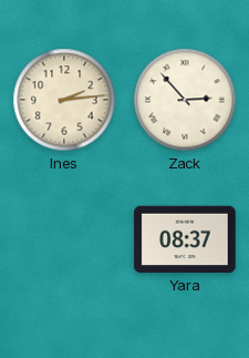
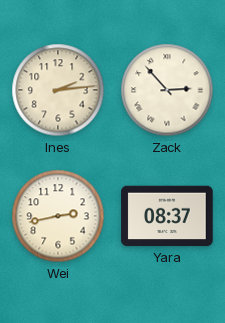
Wei: none -> 2:43
